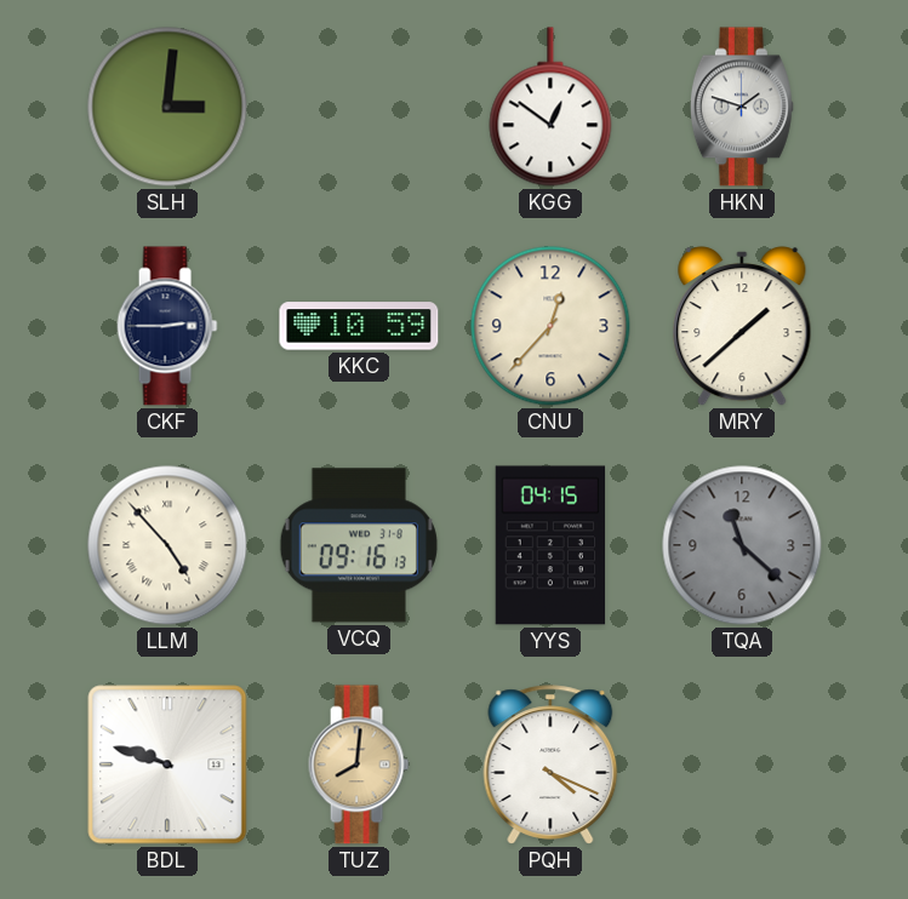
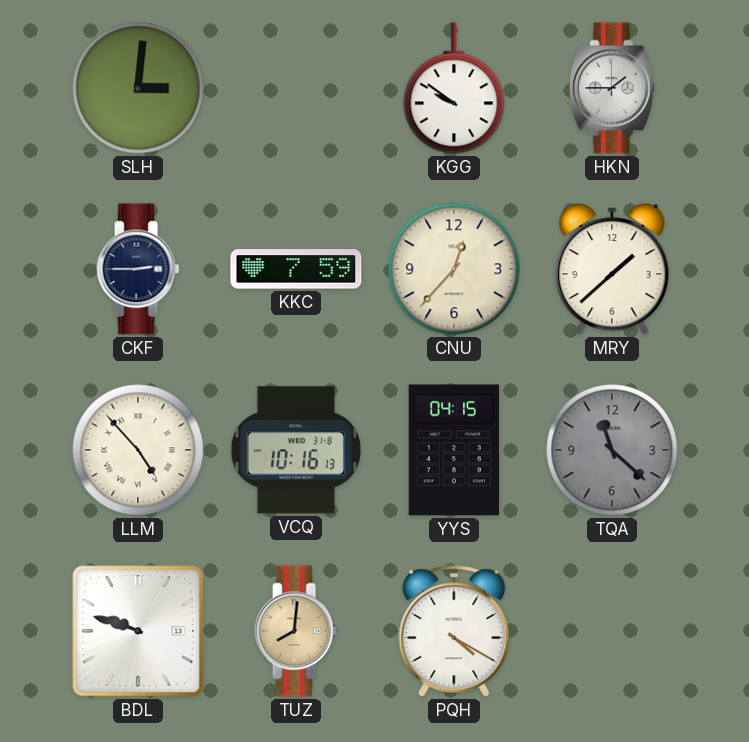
KGG: 12:51 -> 9:51
HKN: 1:48 -> 1:45
KKC: 10:59 -> 7:59
VCQ: 09:16 -> 10:16
PQH: 4:19 -> 4:20
